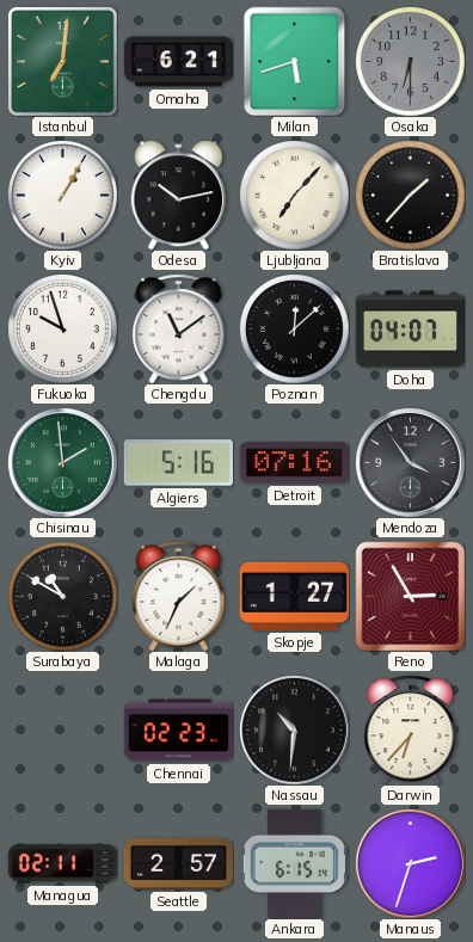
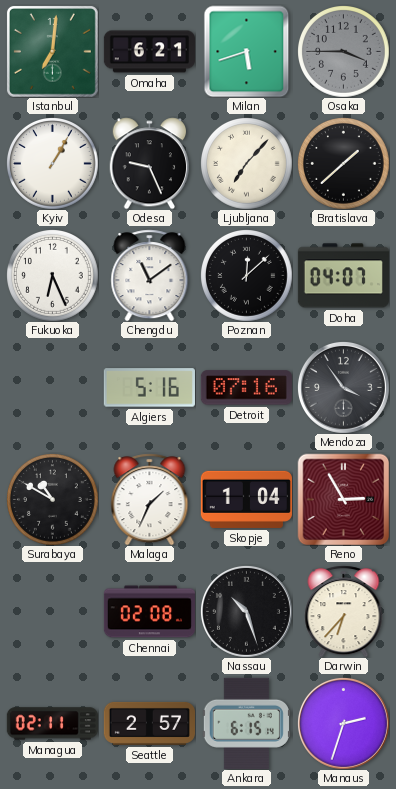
Osaka: 6:30 -> 3:45
Odesa: 10:13 -> 9:26
Bratislava: 1:37 -> 1:38
Fukuoka: 9:57 -> 6:26
Chisinau: 1:59 -> none
Skopje: 1:27 -> 1:04
Chennai: 02:23 -> 02:08
Nassau: 10:31 -> 10:27
